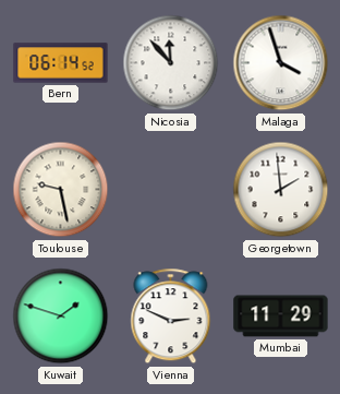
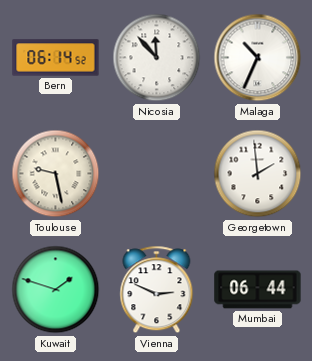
Malaga: 3:57 -> 10:34
Mumbai: 11:29 -> 06:44
